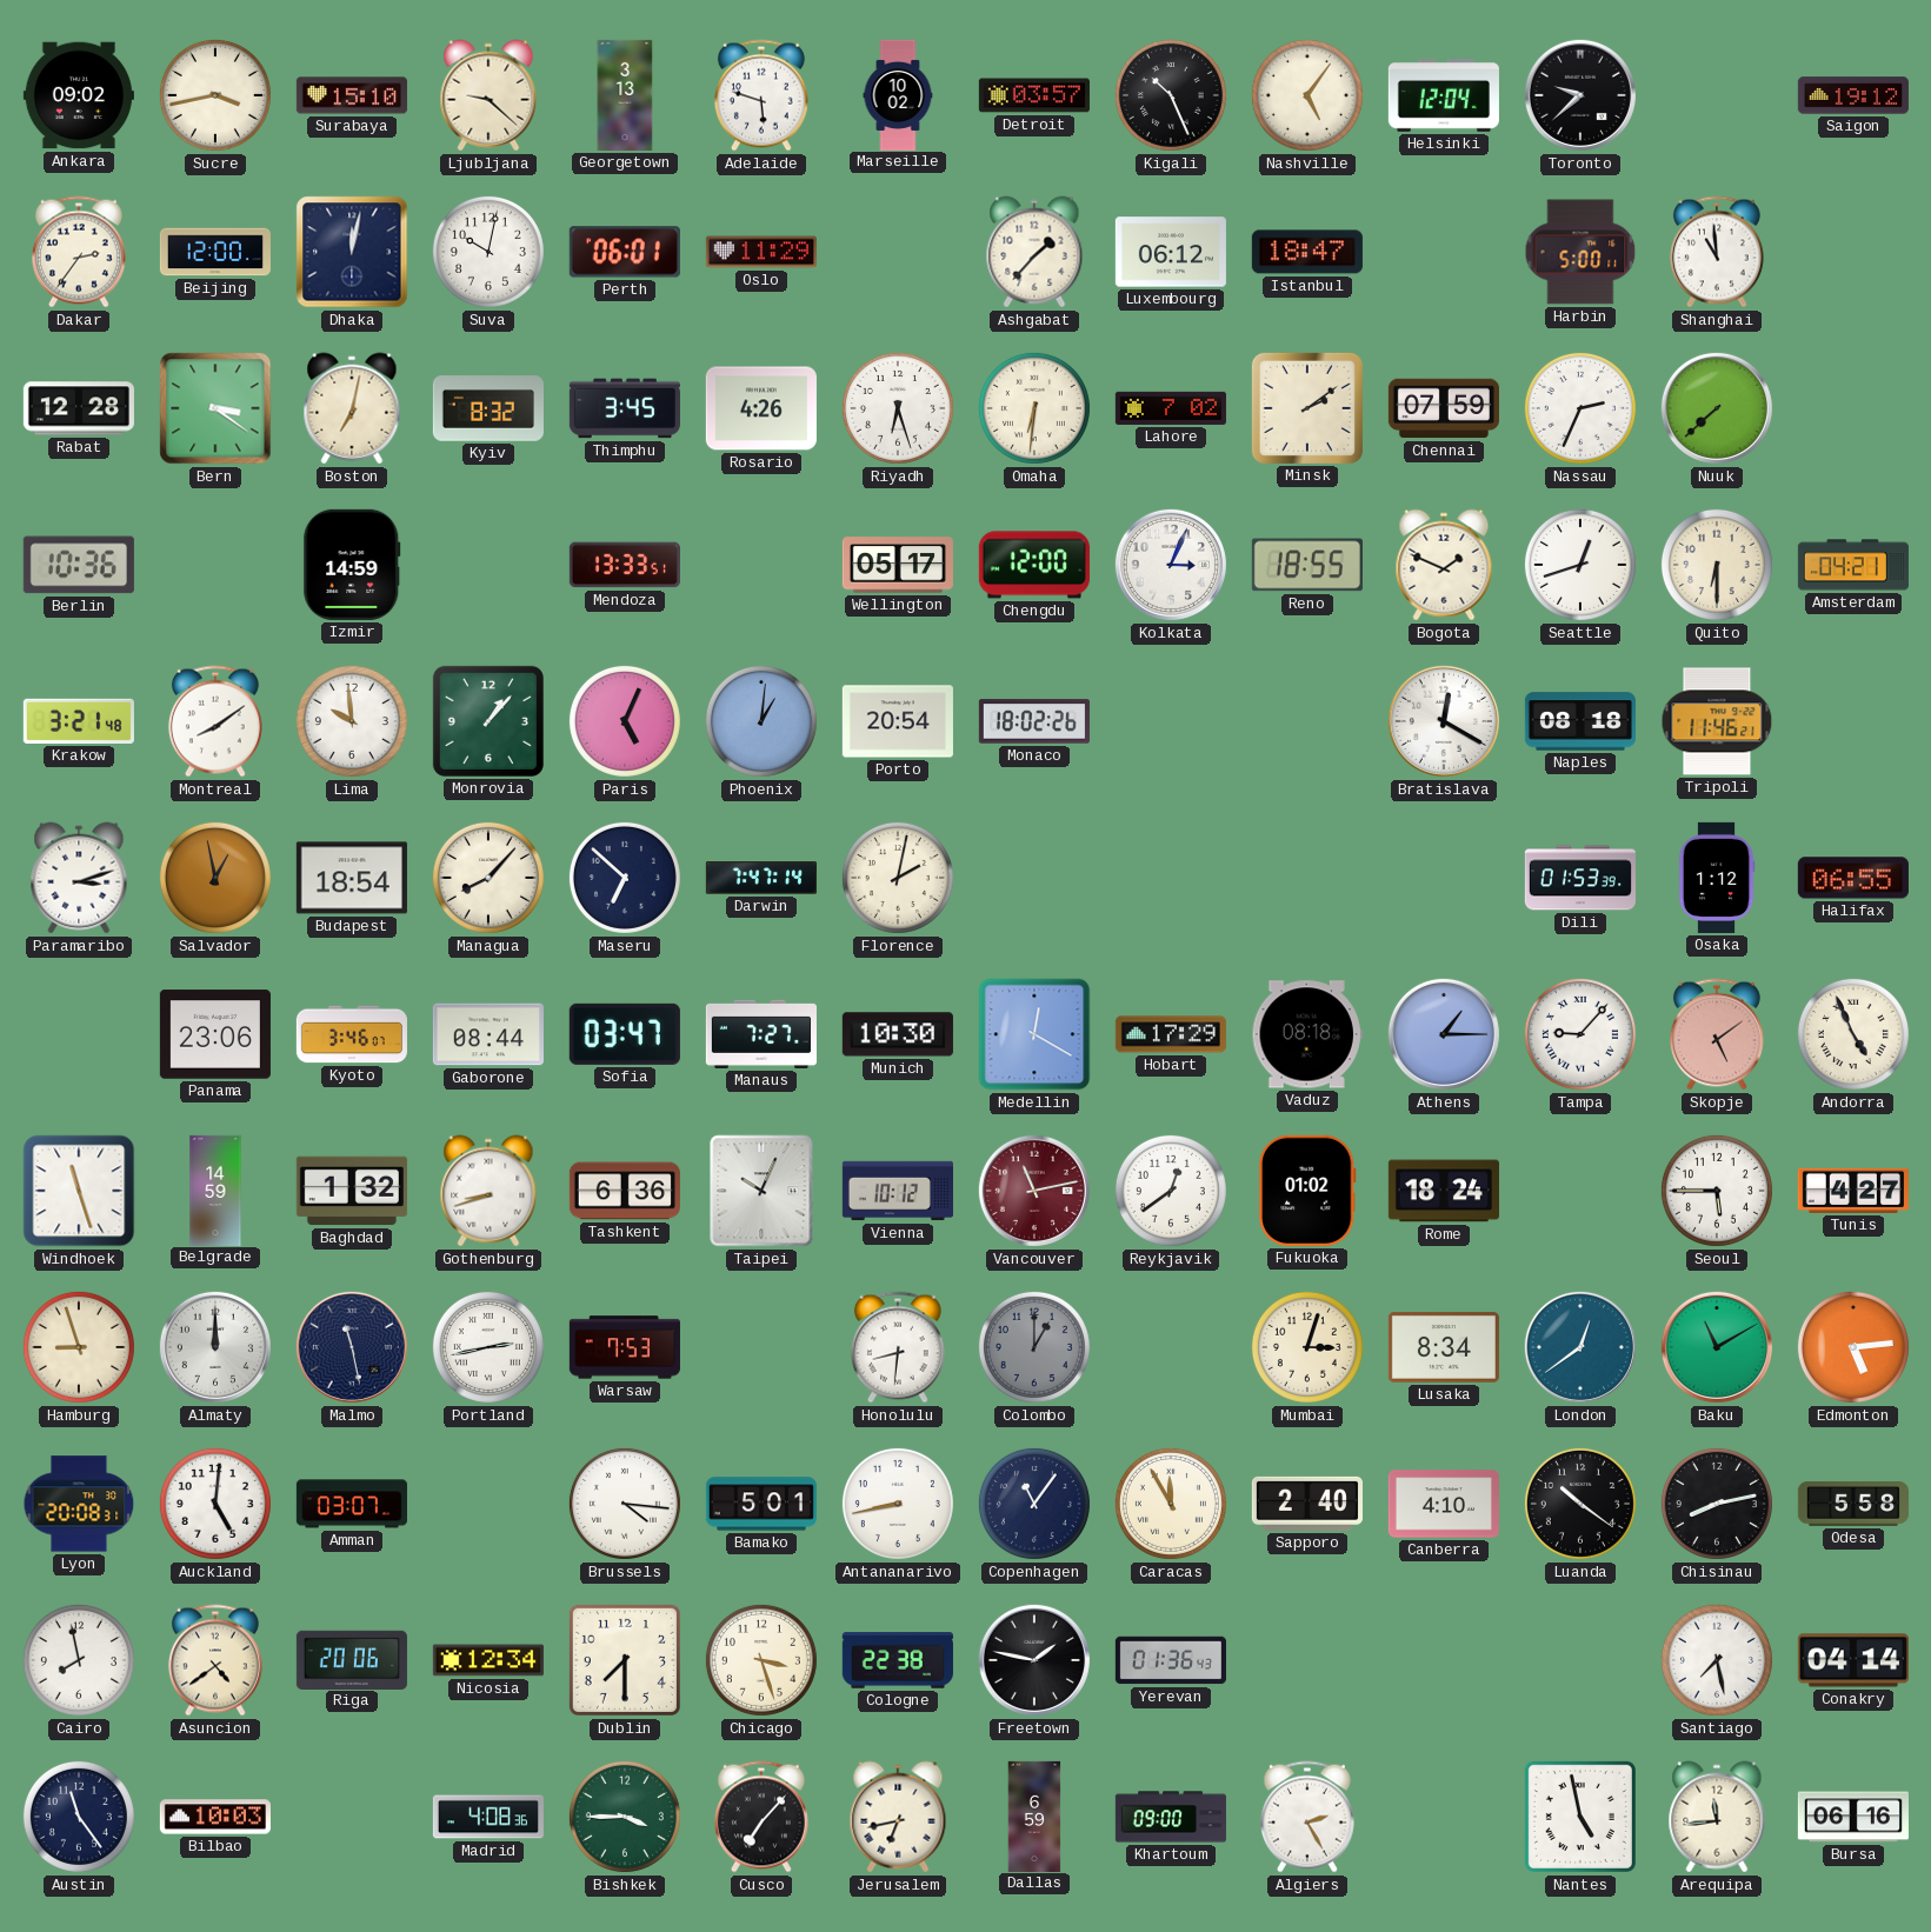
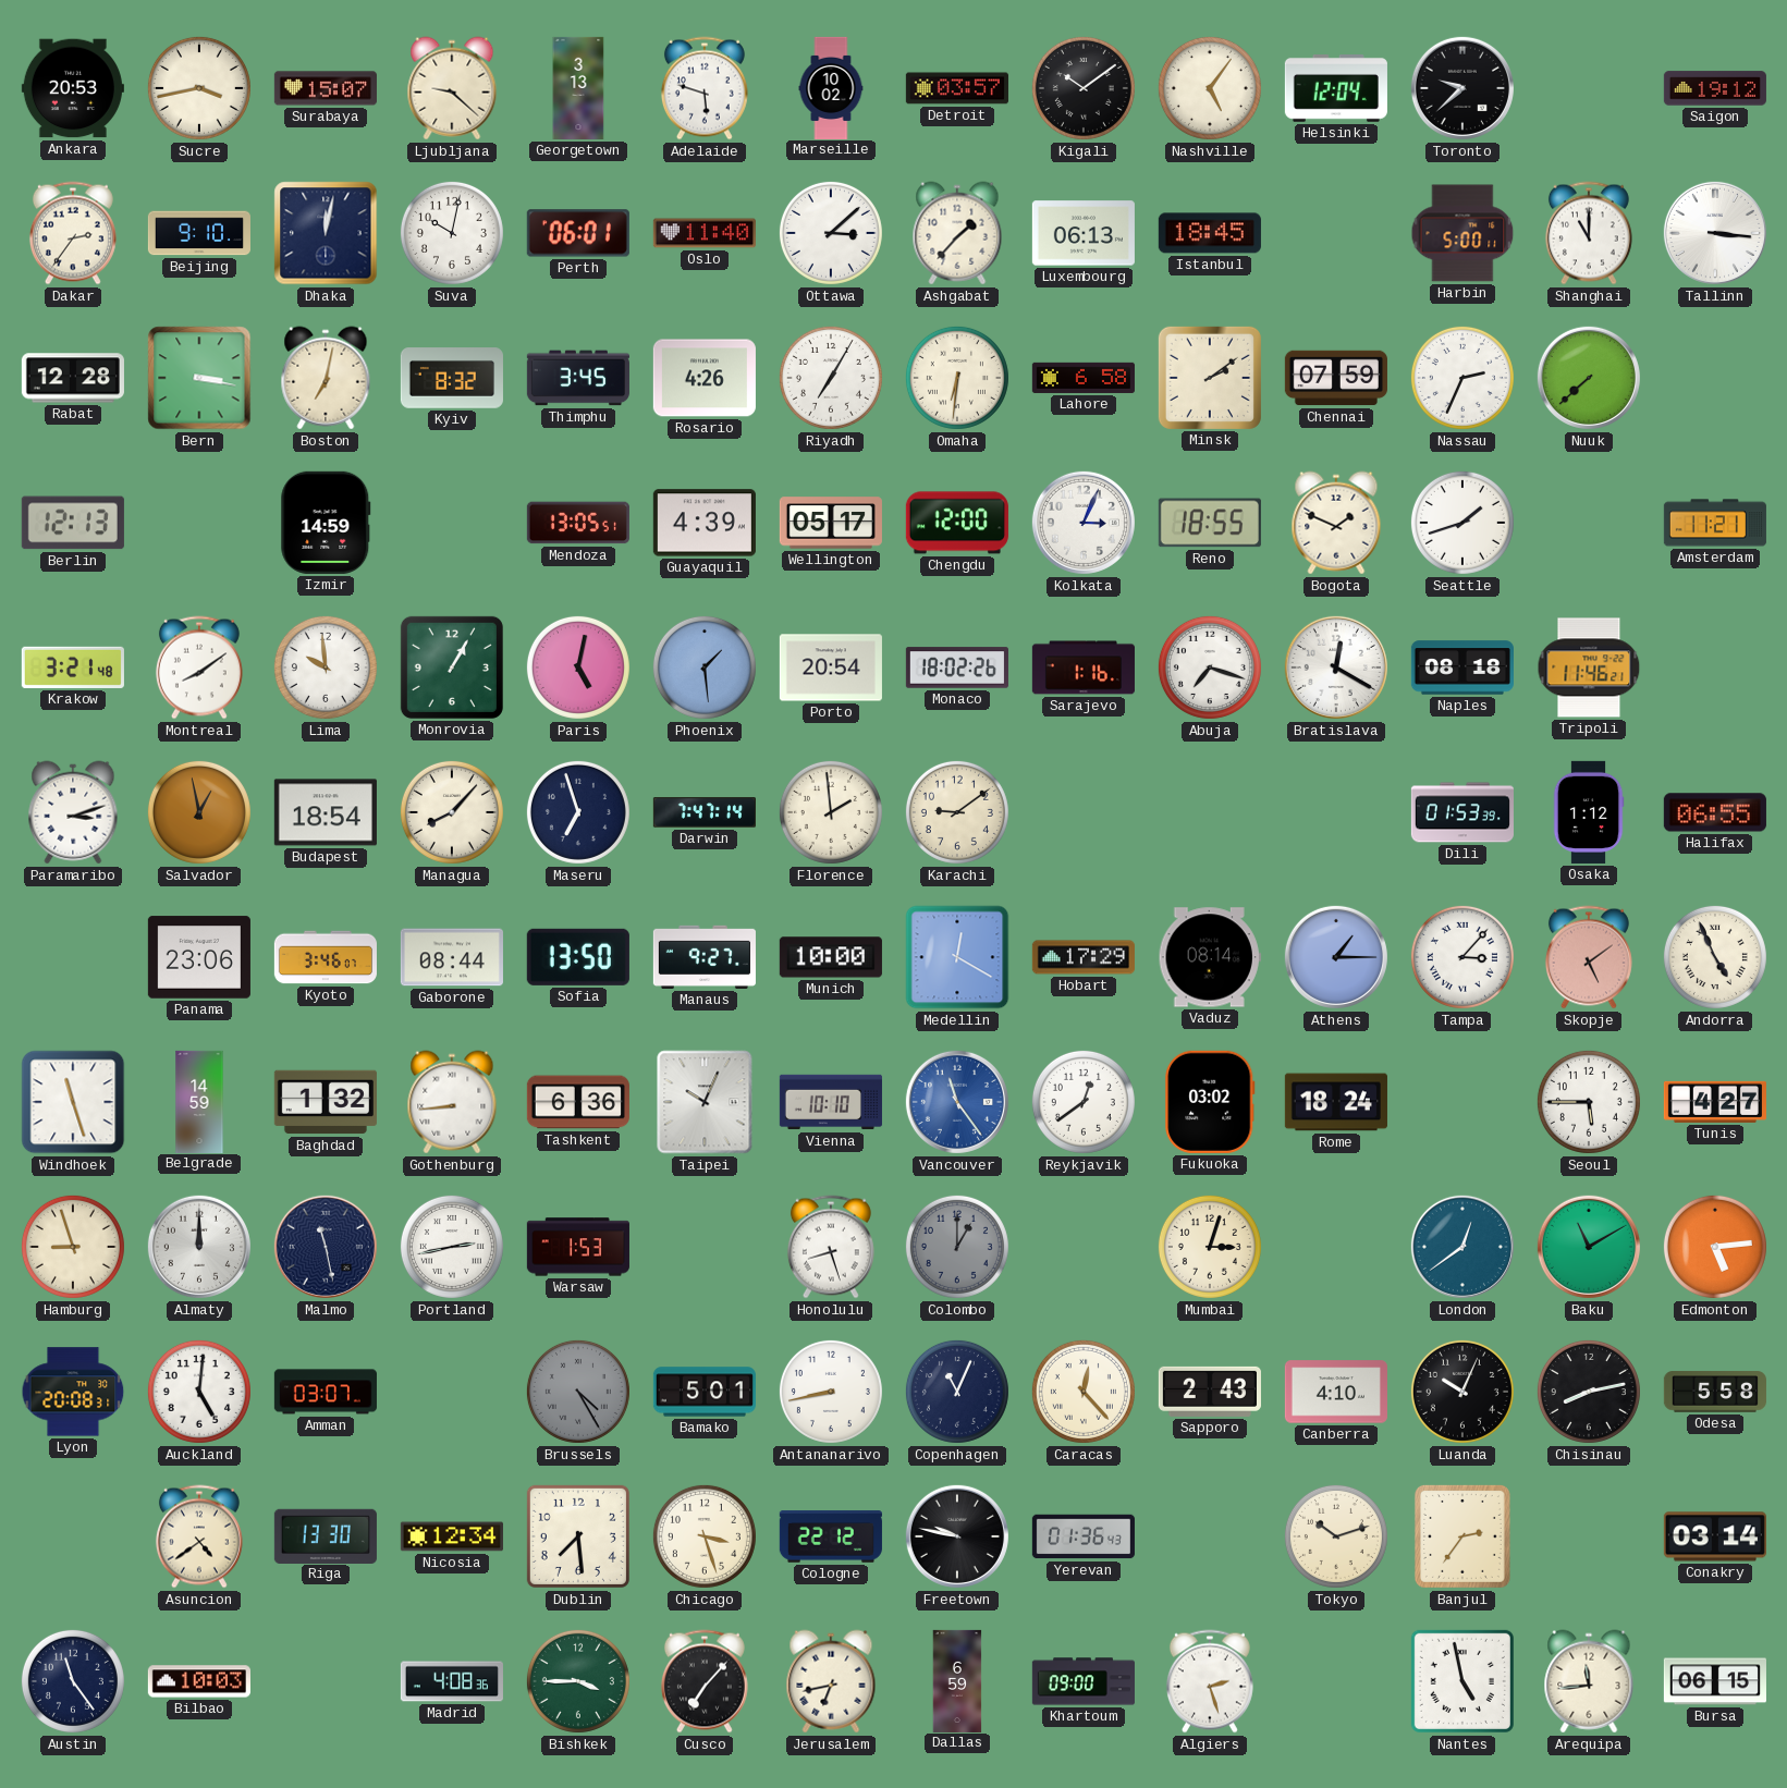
Ankara: 09:02 -> 20:53
Surabaya: 15:10 -> 15:07
Kigali: 10:26 -> 10:09
Beijing: 12:00 -> 9:10
Oslo: 11:29 -> 11:40
Ottawa: none -> 3:08
Luxembourg: 06:12 -> 06:13
Istanbul: 18:47 -> 18:45
Shanghai: 10:59 -> 11:00
Tallinn: none -> 3:16
Bern: 3:21 -> 3:17
Riyadh: 6:27 -> 7:05
Lahore: 7:02 -> 6:58
Berlin: 10:36 -> 12:13
Mendoza: 13:33 -> 13:05
Guayaquil: none -> 4:39
Seattle: 12:42 -> 1:42
Quito: 6:30 -> none
Amsterdam: 04:21 -> 11:21
Monrovia: 1:07 -> 1:05
Paris: 5:04 -> 5:02
Phoenix: 1:01 -> 1:29
Sarajevo: none -> 1:16
Abuja: none -> 7:18
Maseru: 6:52 -> 6:57
Florence: 2:02 -> 1:59
Karachi: none -> 9:09
Sofia: 03:47 -> 13:50
Manaus: 7:27 -> 9:27
Munich: 10:30 -> 10:00
Vaduz: 08:18 -> 08:14
Tampa: 9:07 -> 3:07
Gothenburg: 8:42 -> 8:44
Vienna: 10:12 -> 10:10
Vancouver: 11:13 -> 11:24
Vancouver dial: burgundy -> blue
Fukuoka: 01:02 -> 03:02
Warsaw: 7:53 -> 1:53
Honolulu: 8:31 -> 8:27
Lusaka: 8:34 -> none
Brussels: 4:16 -> 4:25
Brussels dial: white -> grey
Copenhagen: 11:06 -> 11:04
Caracas: 11:55 -> 12:23
Sapporo: 2:40 -> 2:43
Luanda: 10:21 -> 10:04
Cairo: 7:58 -> none
Riga: 20:06 -> 13:30
Dublin: 7:30 -> 7:29
Cologne: 22:38 -> 22:12
Freetown: 1:47 -> 9:47
Tokyo: none -> 10:12
Banjul: none -> 2:36
Santiago: 7:28 -> none
Conakry: 04:14 -> 03:14
Algiers: 2:25 -> 2:27
Bursa: 06:16 -> 06:15
